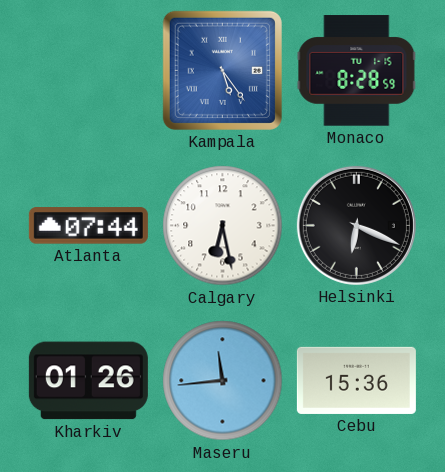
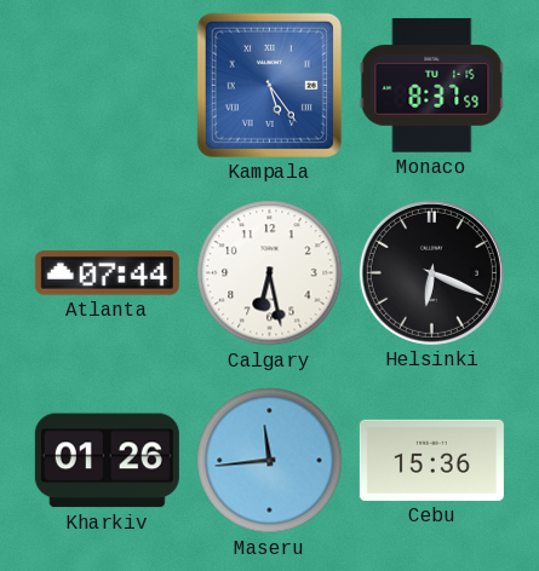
Monaco: 8:28 -> 8:37
